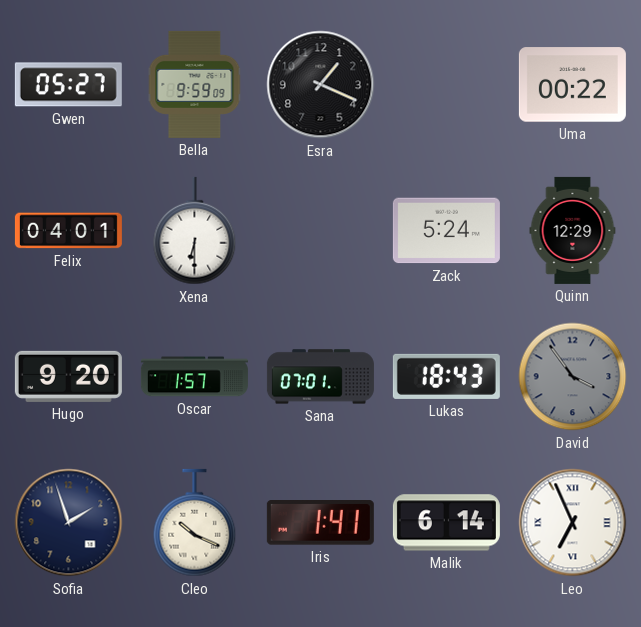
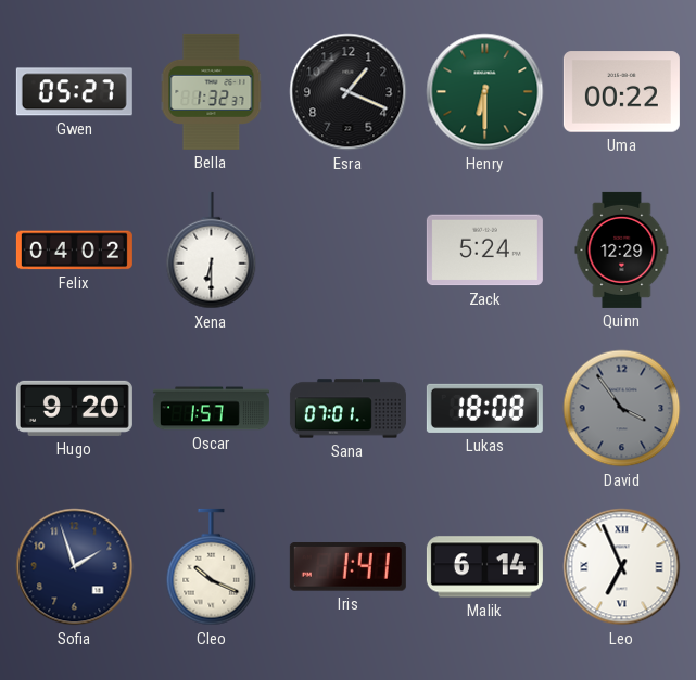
Bella: 9:59 -> 1:32
Henry: none -> 6:30
Felix: 04:01 -> 04:02
Lukas: 18:43 -> 18:08
